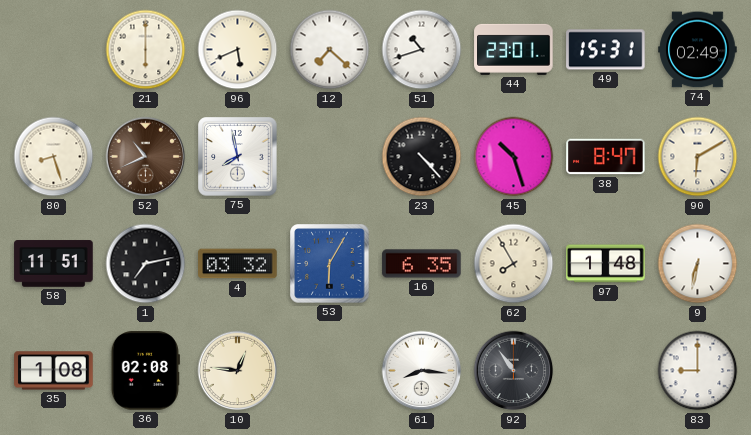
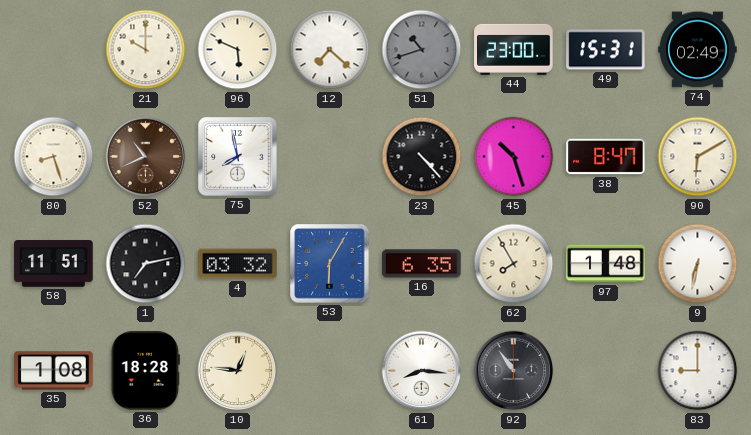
21: 6:00 -> 10:00
96: 5:41 -> 5:49
51 dial: white -> grey
44: 23:01 -> 23:00
36: 02:08 -> 18:28
